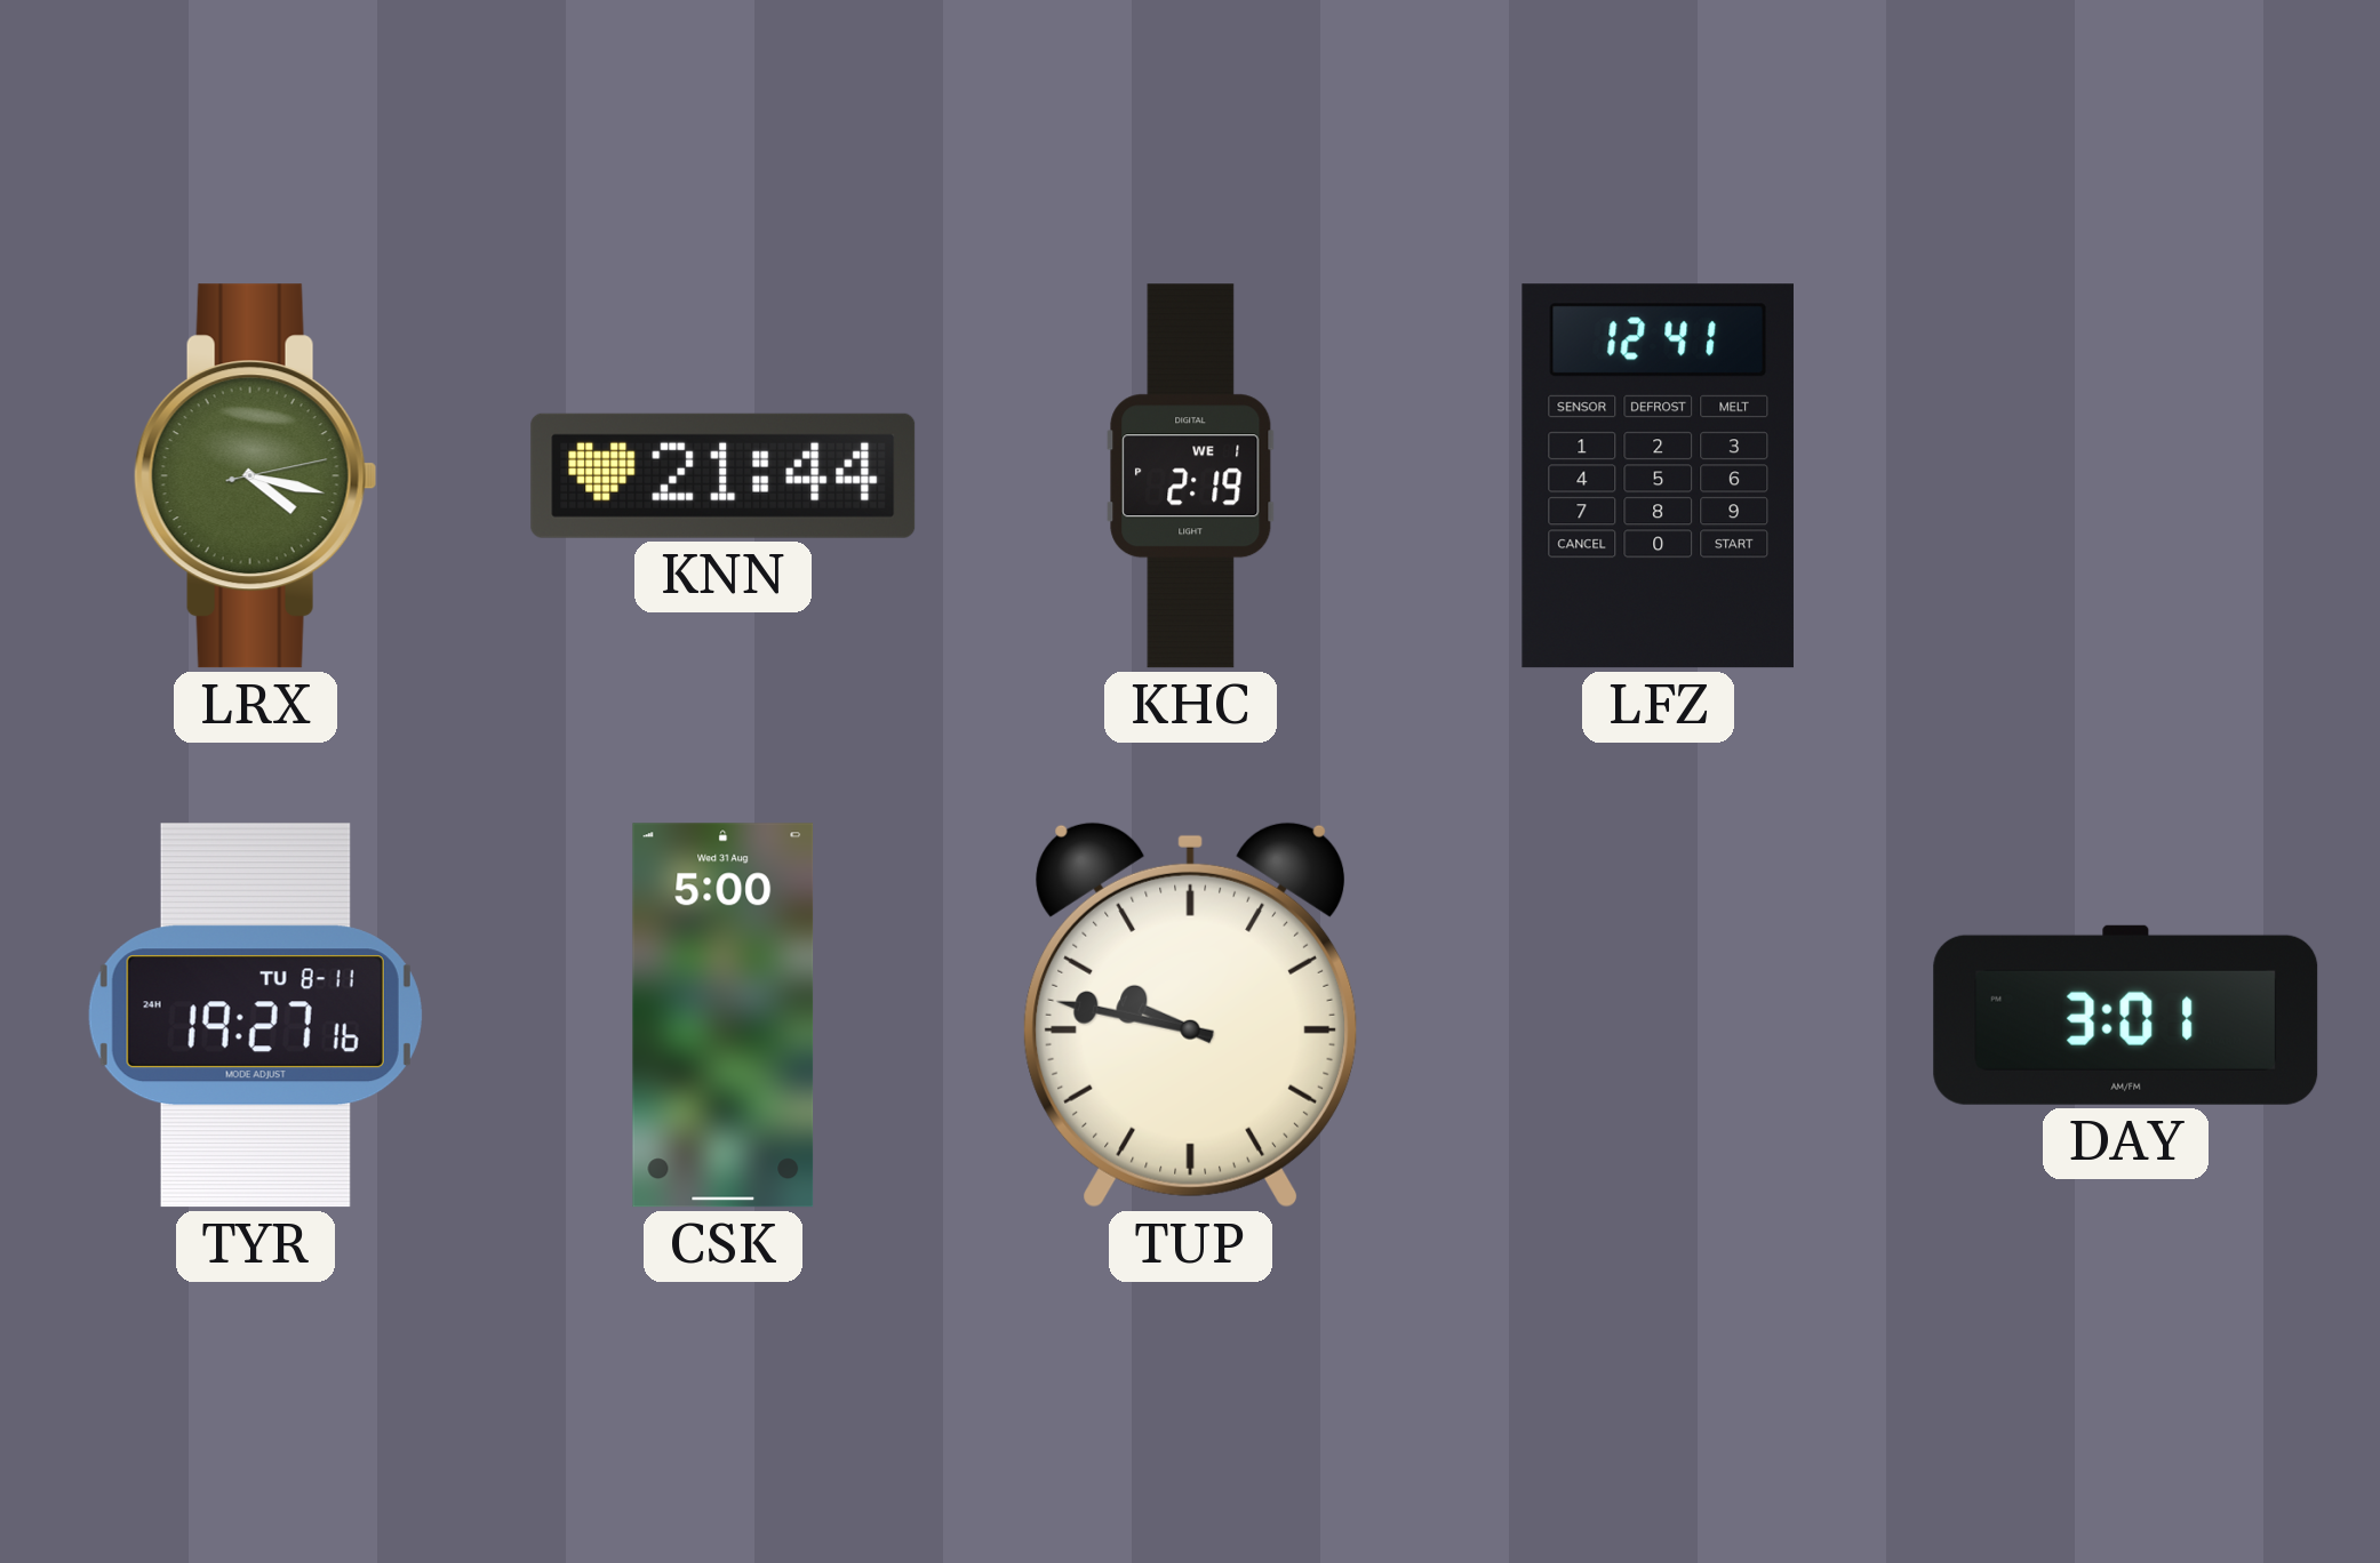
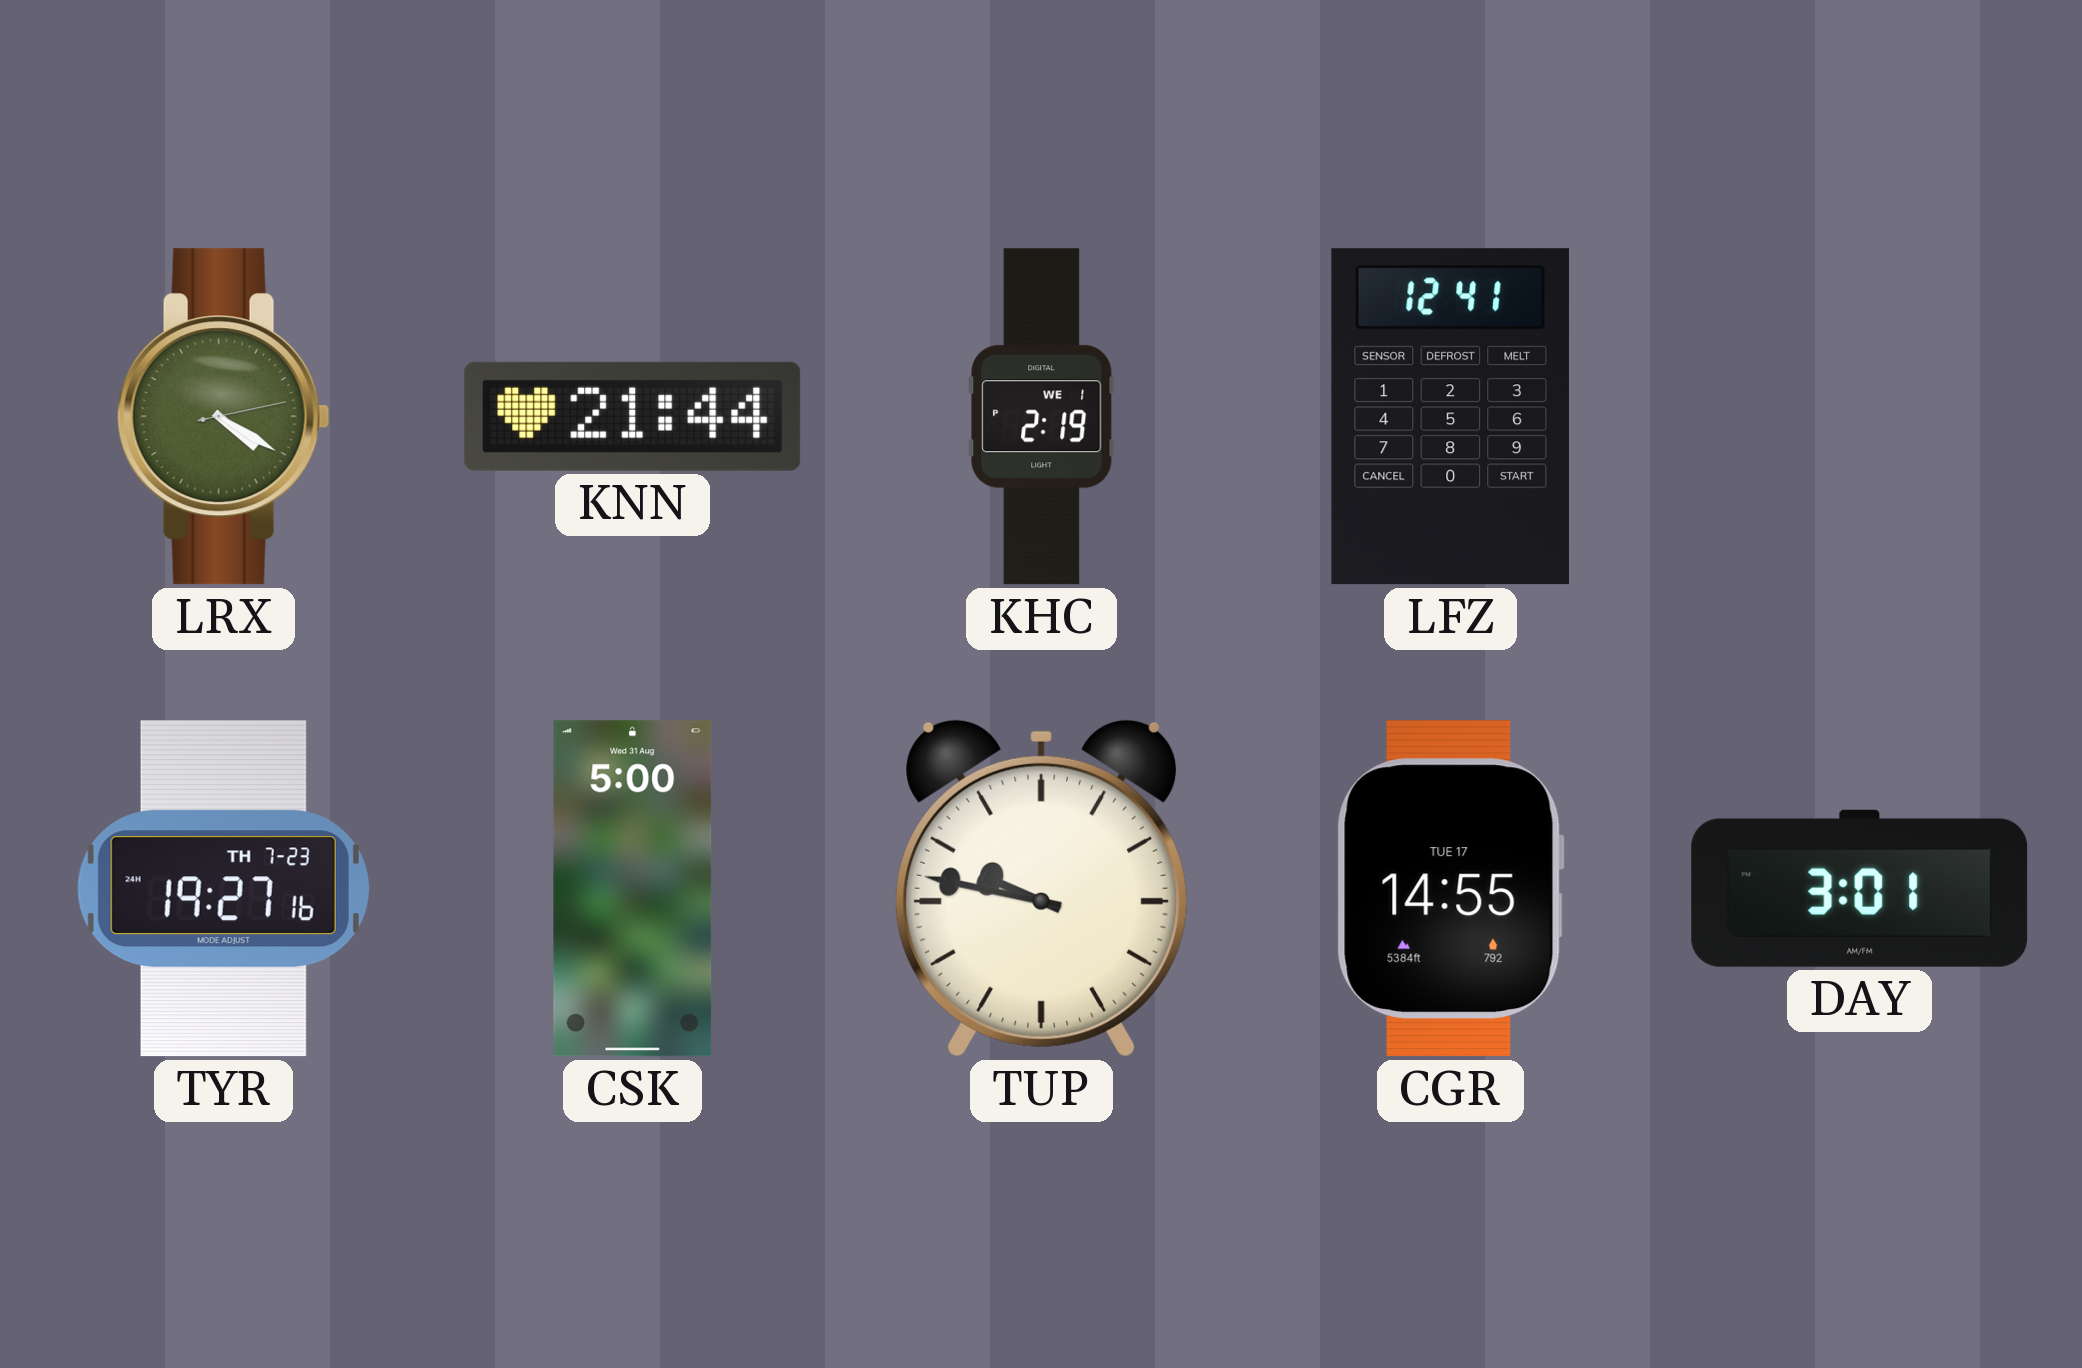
LRX: 4:17 -> 4:20
TYR date: TU 8-11 -> TH 7-23
CGR: none -> 14:55
